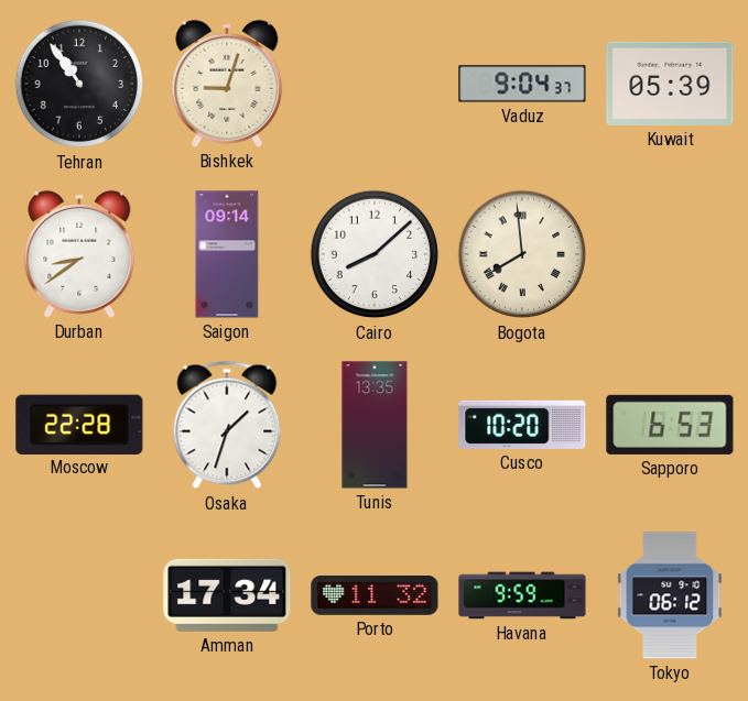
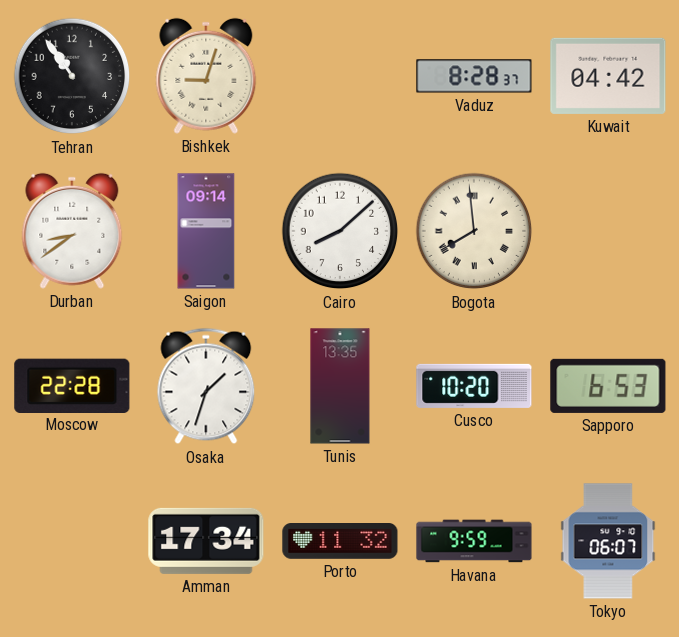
Vaduz: 9:04 -> 8:28
Kuwait: 05:39 -> 04:42
Tokyo: 06:12 -> 06:07
